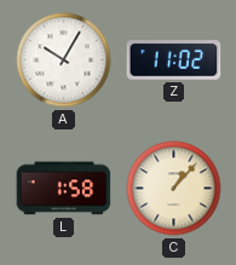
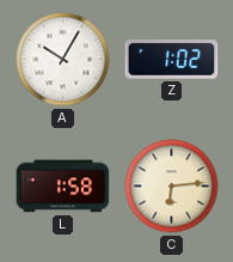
Z: 11:02 -> 1:02
C: 1:07 -> 6:14
